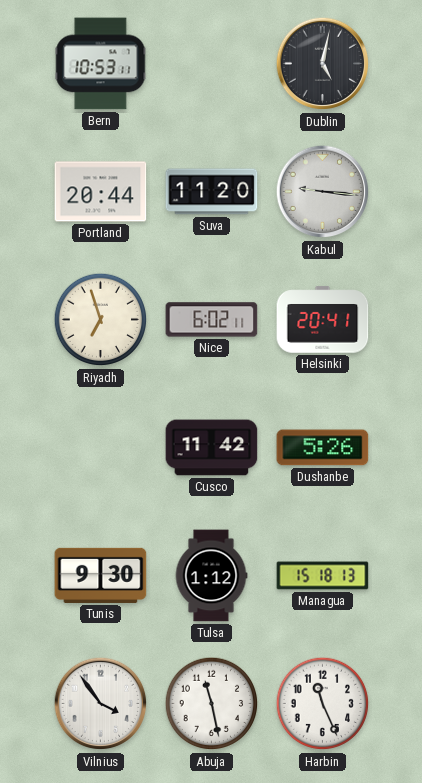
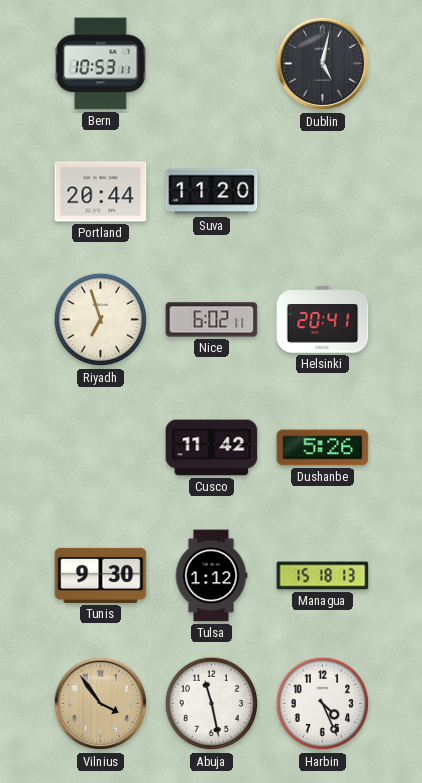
Kabul: 9:16 -> none
Vilnius dial: white -> champagne
Harbin: 11:26 -> 4:26
